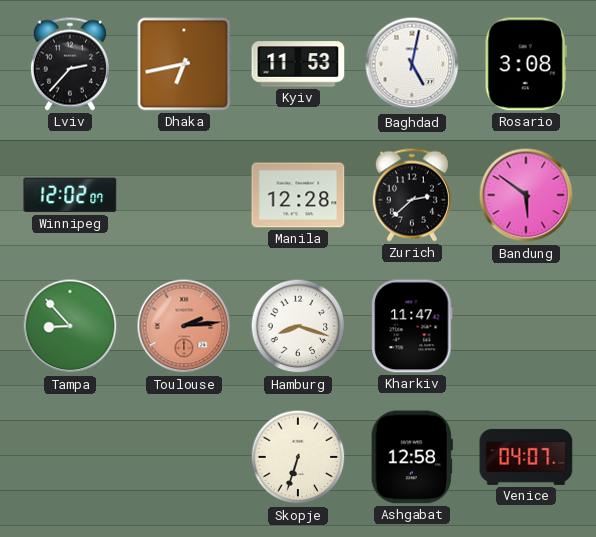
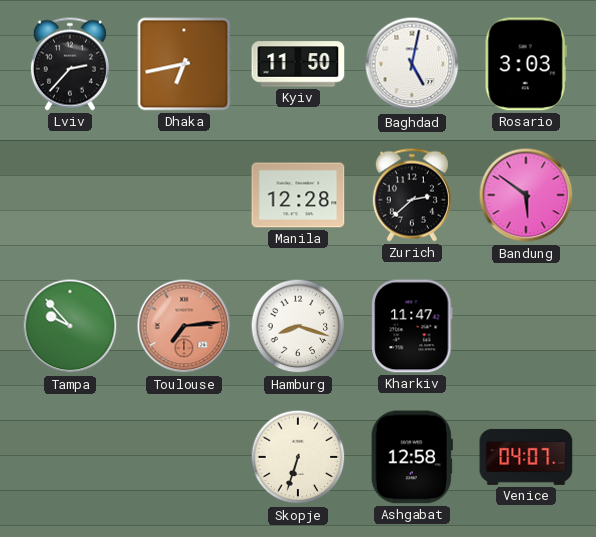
Kyiv: 11:53 -> 11:50
Rosario: 3:08 -> 3:03
Winnipeg: 12:02 -> none
Tampa: 8:53 -> 9:53
Toulouse: 2:14 -> 7:14
